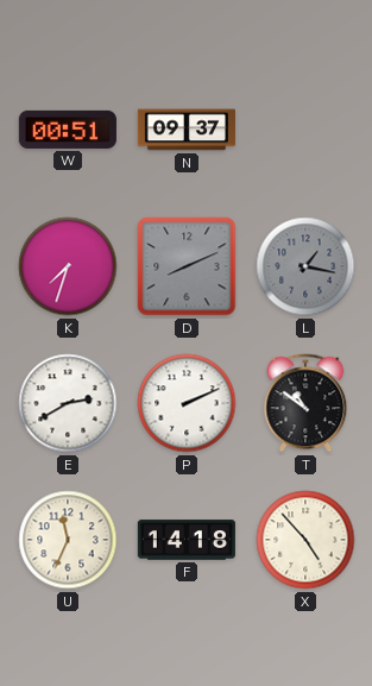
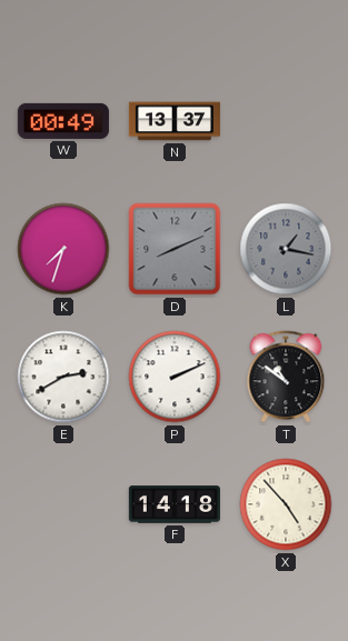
W: 00:51 -> 00:49
N: 09:37 -> 13:37
U: 11:34 -> none
